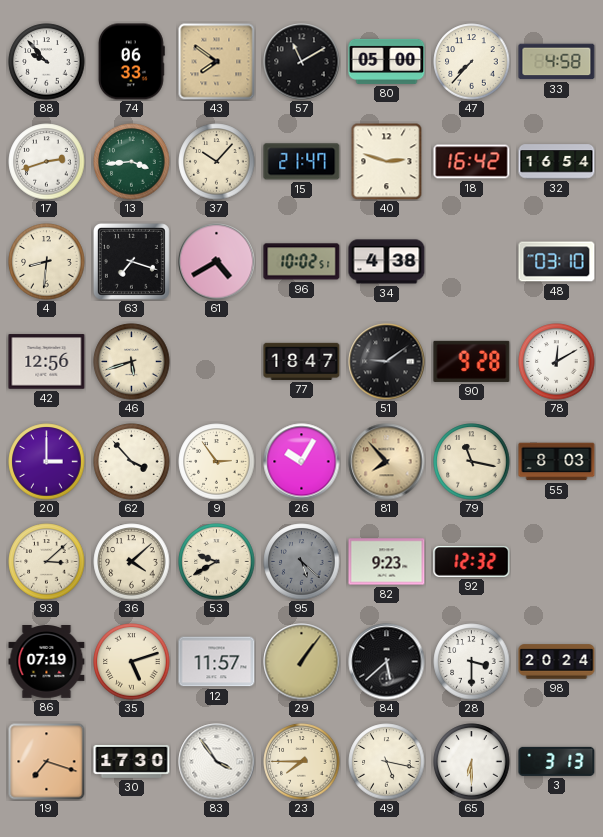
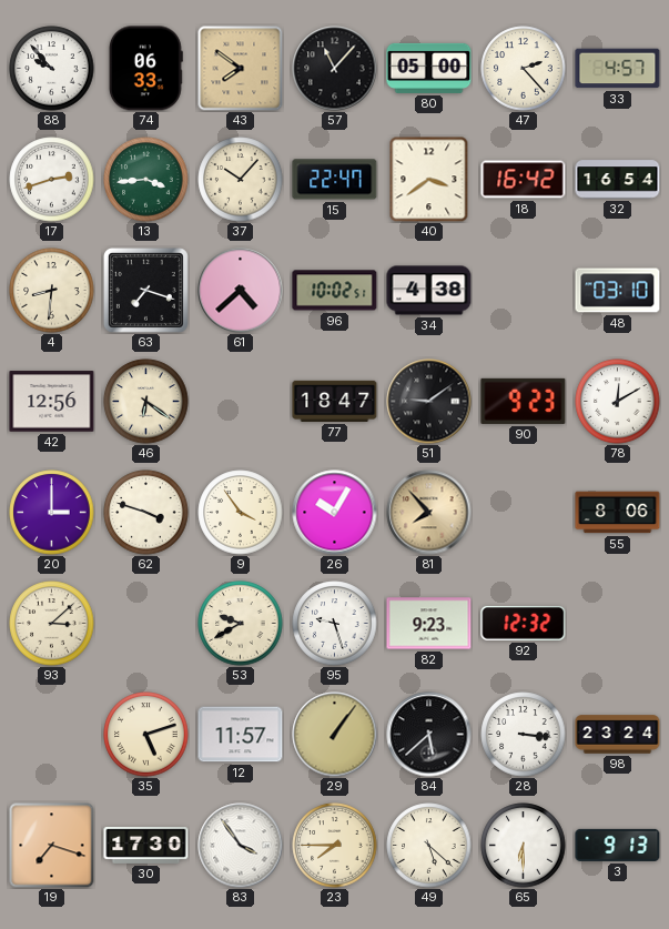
57: 11:10 -> 11:07
47: 7:37 -> 2:23
33: 4:58 -> 4:57
15: 21:47 -> 22:47
40: 2:48 -> 3:39
61: 4:40 -> 4:38
46: 5:42 -> 6:21
90: 9:28 -> 9:23
62: 3:53 -> 3:48
9: 2:54 -> 3:54
79: 11:17 -> none
55: 8:03 -> 8:06
36: 4:08 -> none
95: 5:22 -> 9:27
95 dial: grey -> white
86: 07:19 -> none
28: 3:30 -> 3:16
98: 20:24 -> 23:24
49: 5:17 -> 5:22
3: 3:13 -> 9:13
